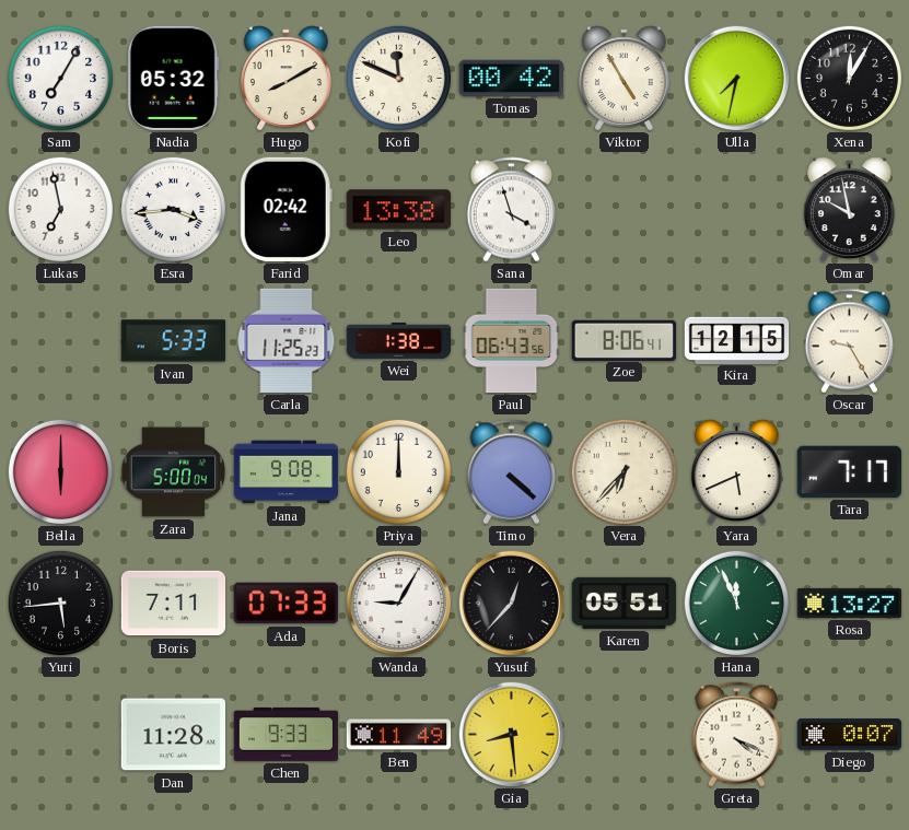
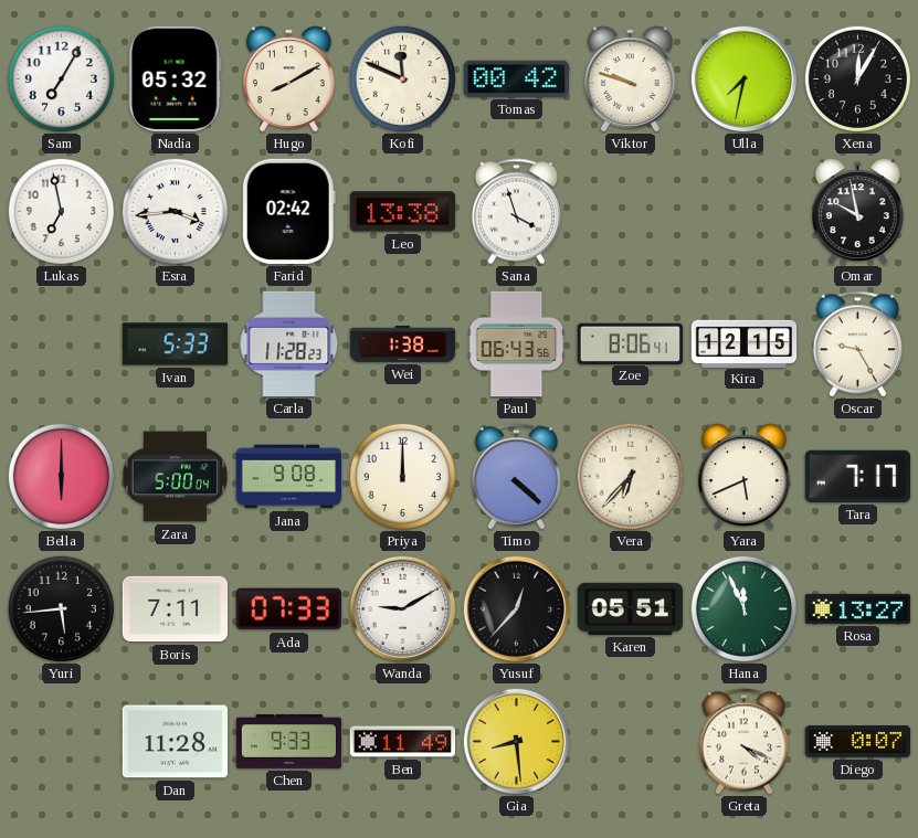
Viktor: 4:55 -> 9:48
Carla: 11:25 -> 11:28
Wanda: 9:05 -> 9:10
